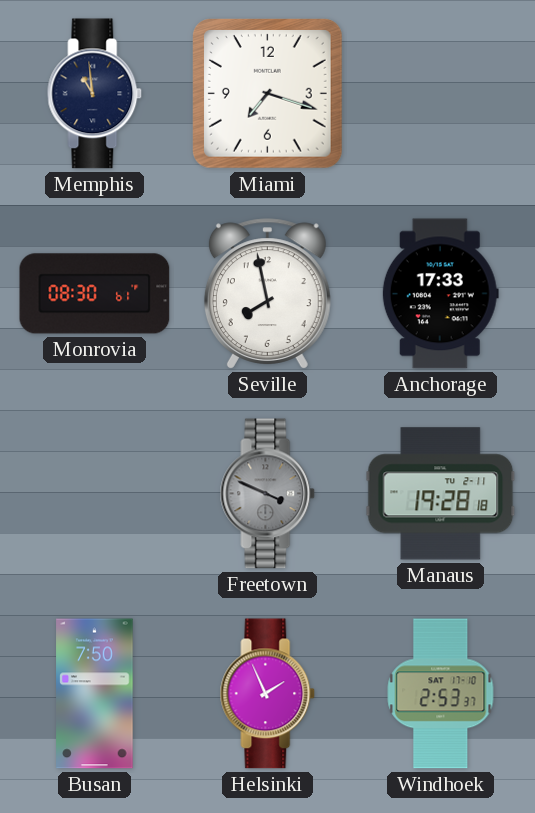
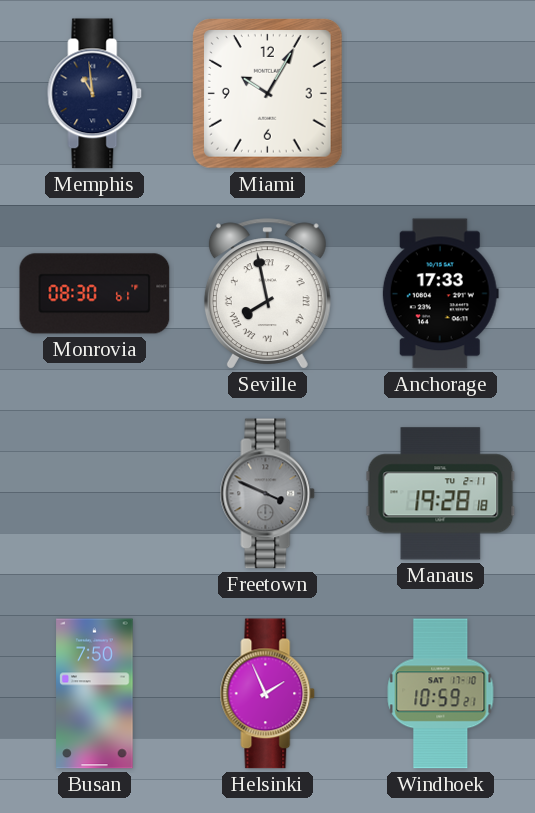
Miami: 7:18 -> 10:05
Seville numerals: Arabic -> Roman
Windhoek: 2:53 -> 10:59
